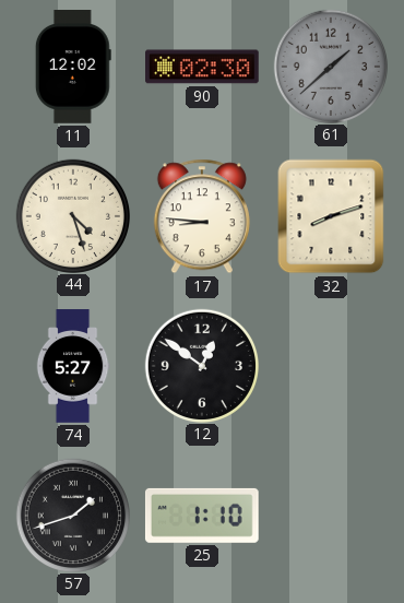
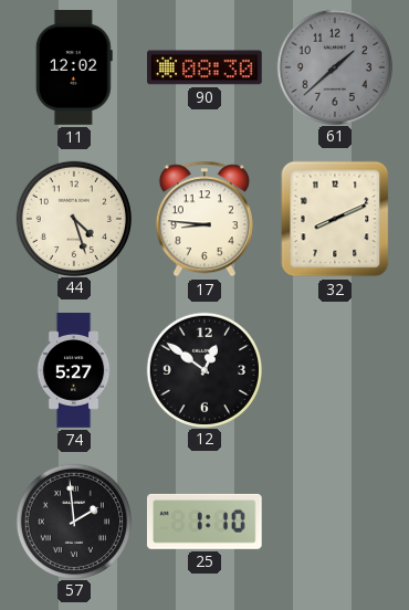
90: 02:30 -> 08:30
32: 8:12 -> 8:11
57: 1:42 -> 1:59
